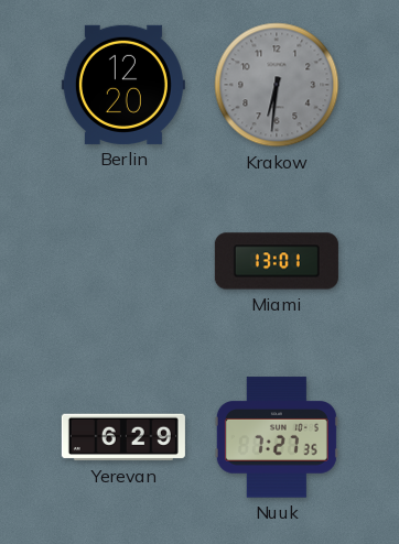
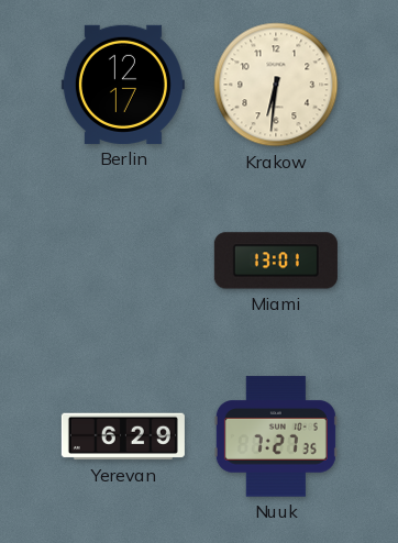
Berlin: 12:20 -> 12:17
Krakow dial: grey -> cream
